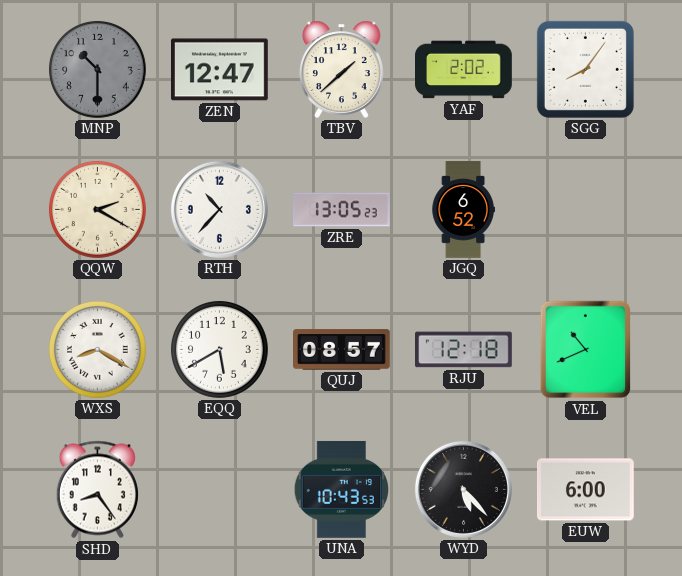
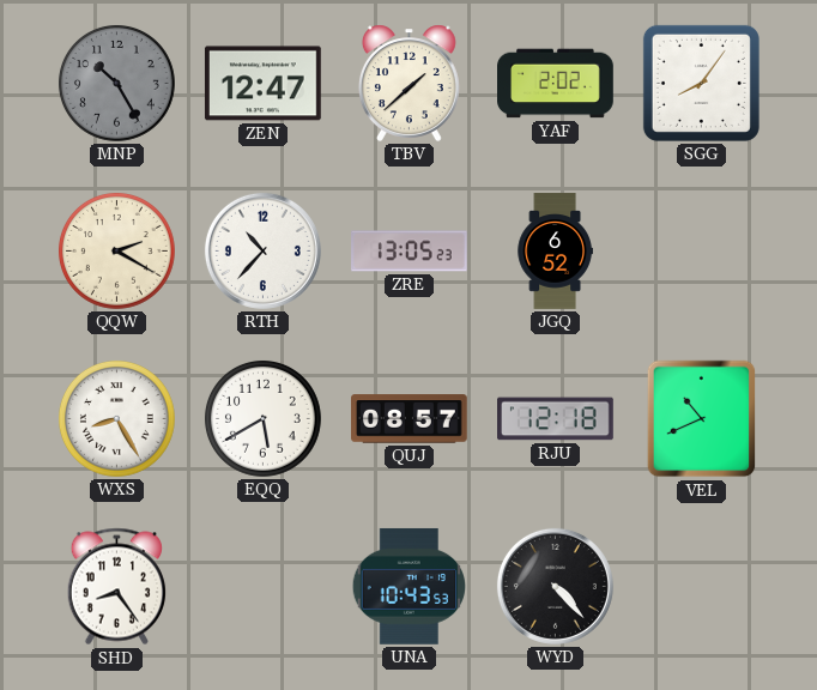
MNP: 10:30 -> 10:25
WXS: 8:20 -> 8:25
WYD: 5:23 -> 4:23
EUW: 6:00 -> none
